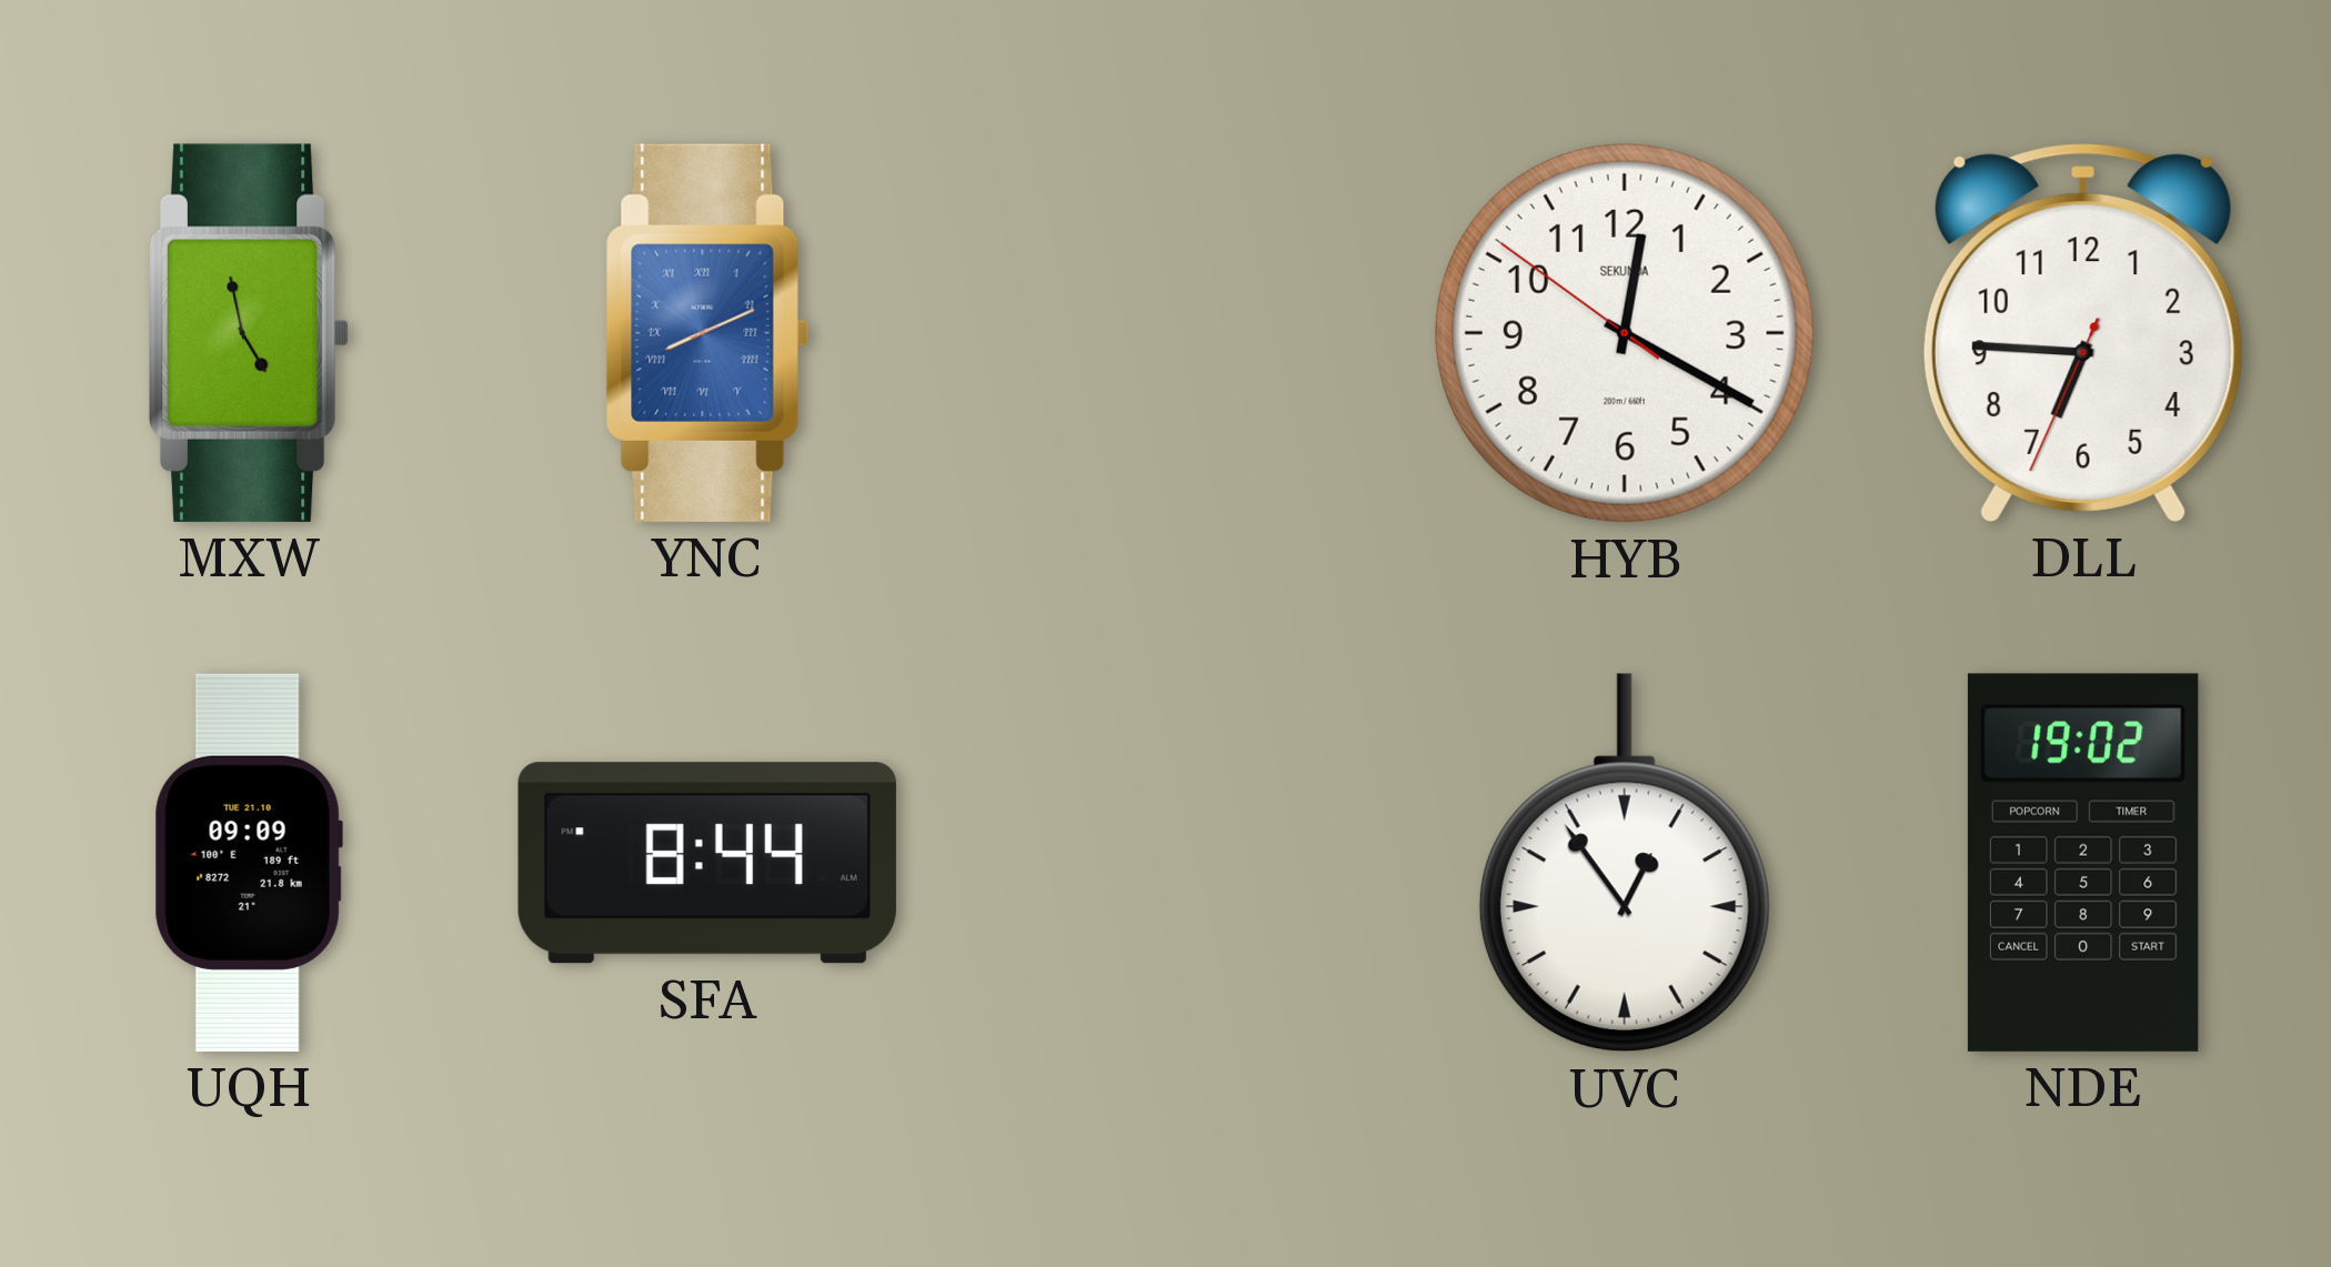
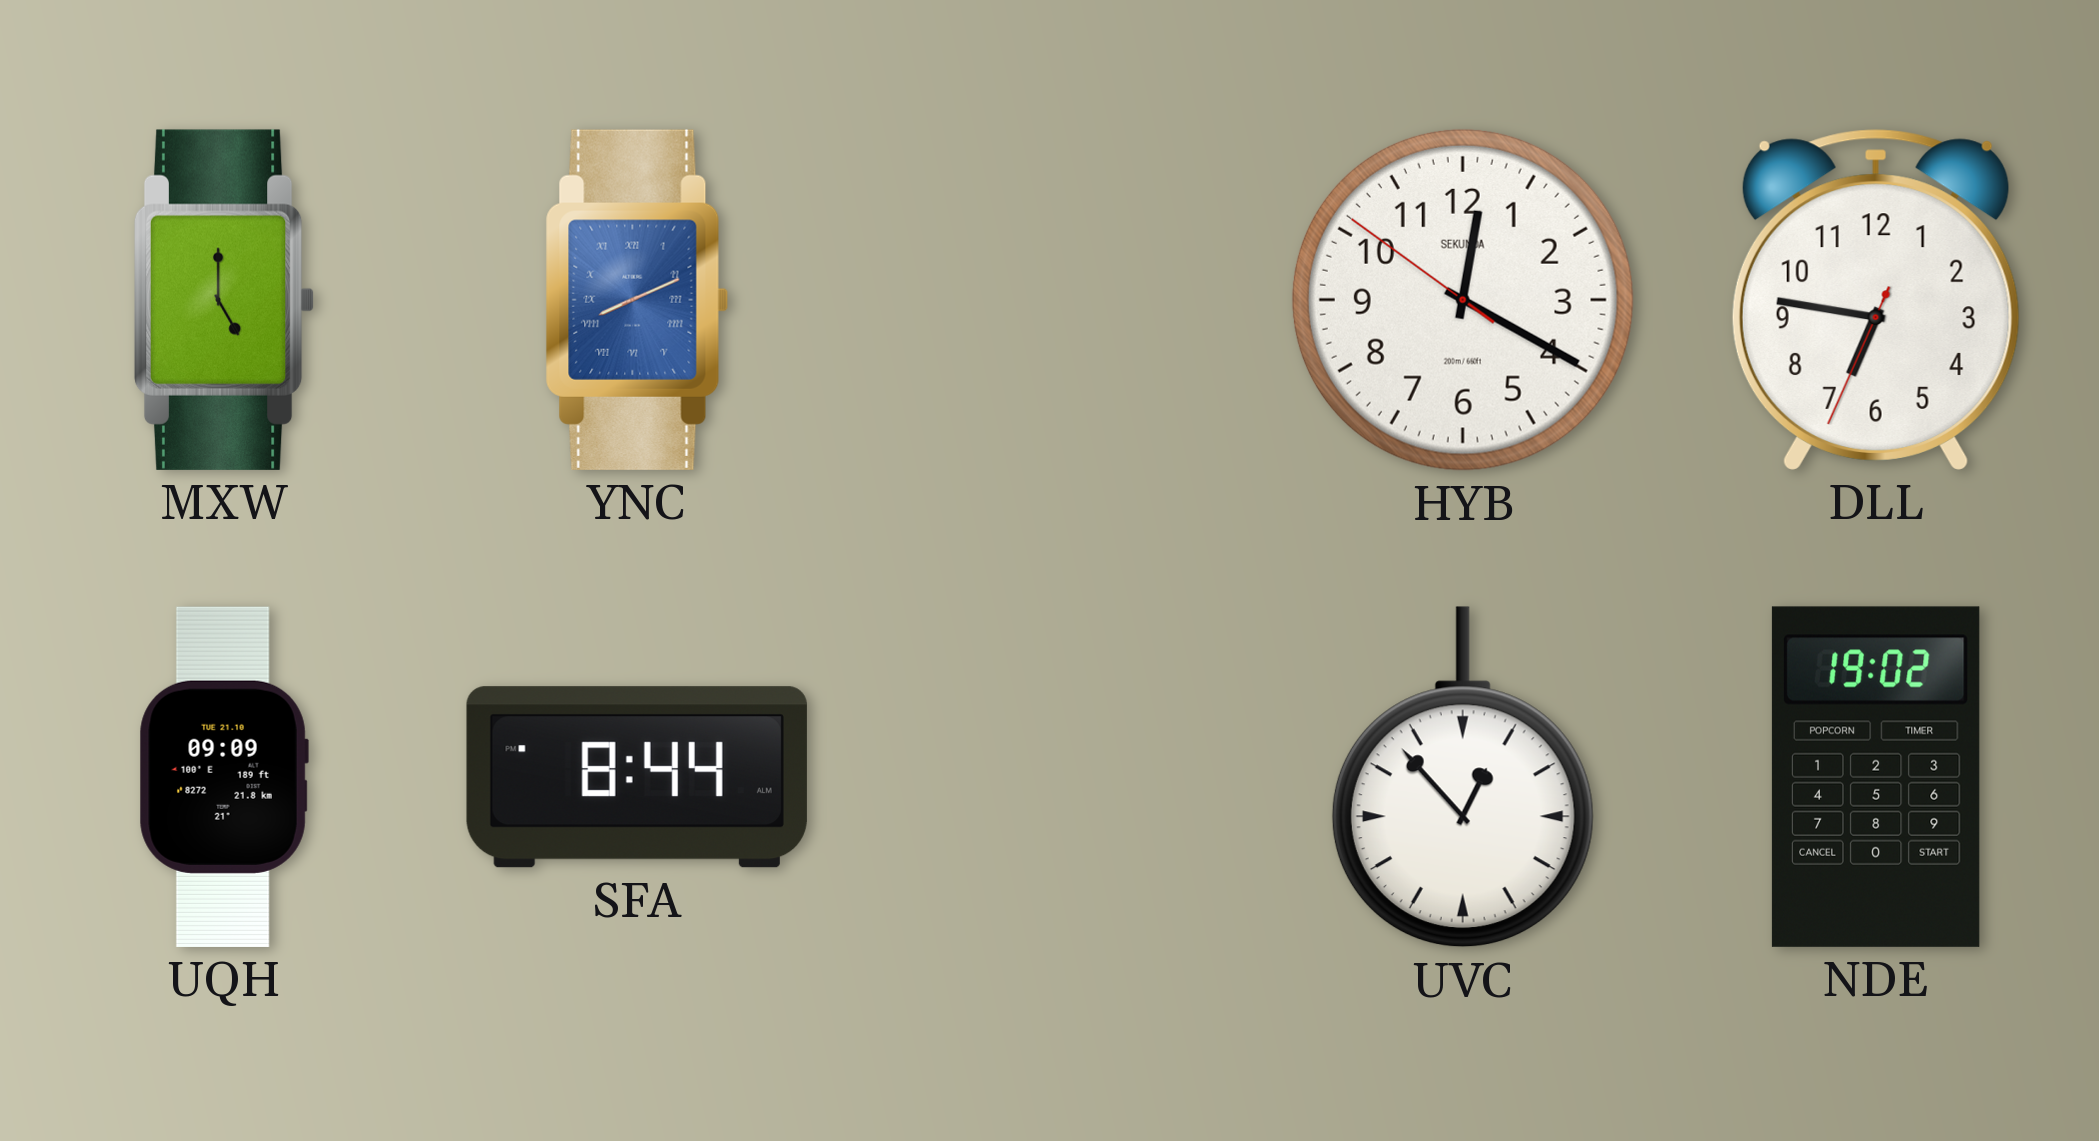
MXW: 4:58 -> 5:00
DLL: 6:45 -> 6:46
UVC: 12:54 -> 12:53
